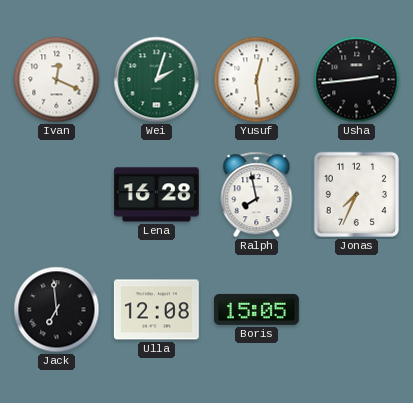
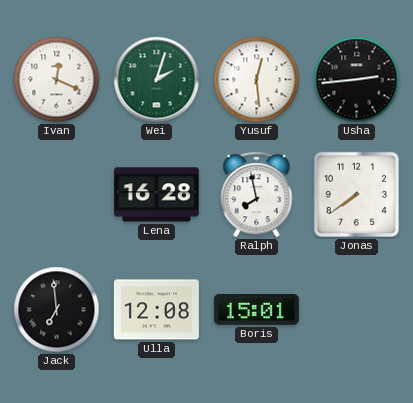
Jonas: 7:34 -> 7:39
Boris: 15:05 -> 15:01
